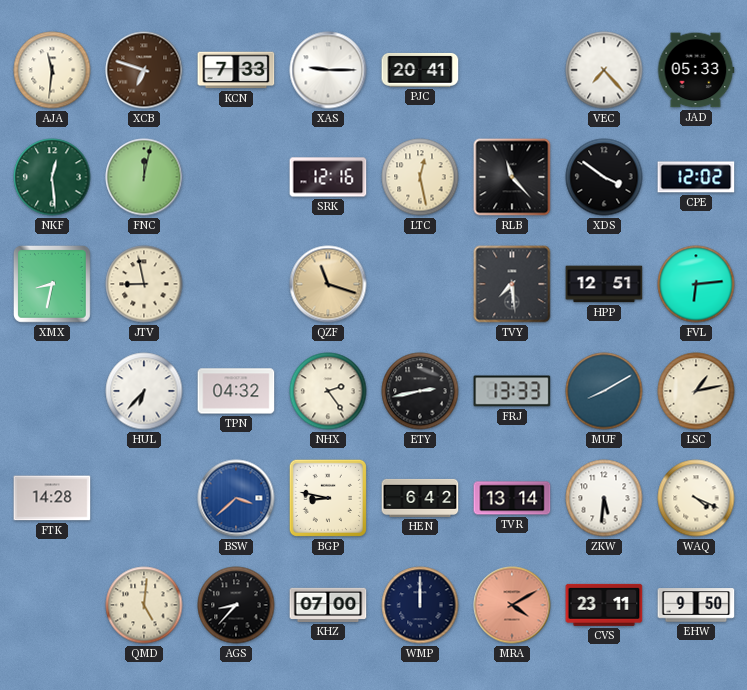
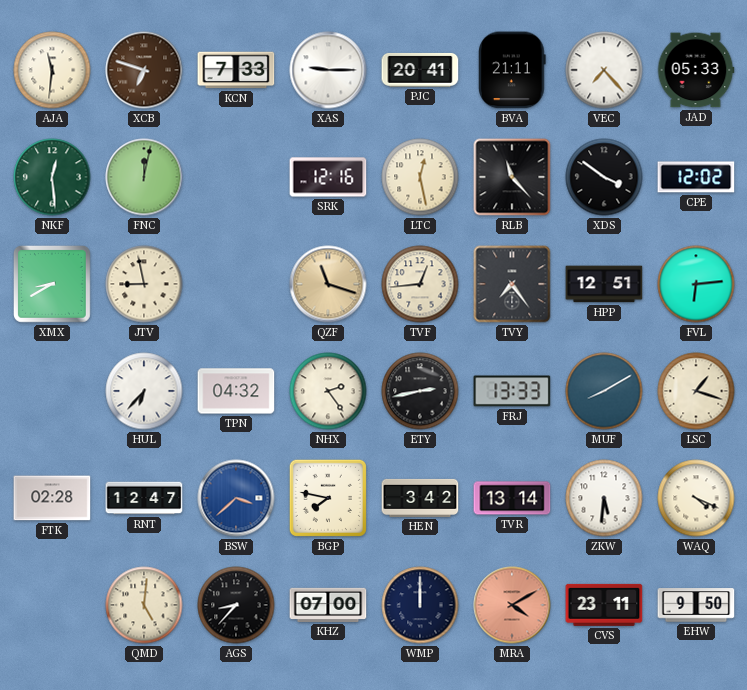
BVA: none -> 21:11
XMX: 8:32 -> 8:40
TVF: none -> 12:44
TVY: 7:29 -> 7:24
LSC: 1:13 -> 1:18
FTK: 14:28 -> 02:28
RNT: none -> 12:47
BGP: 8:47 -> 7:47
HEN: 6:42 -> 3:42
